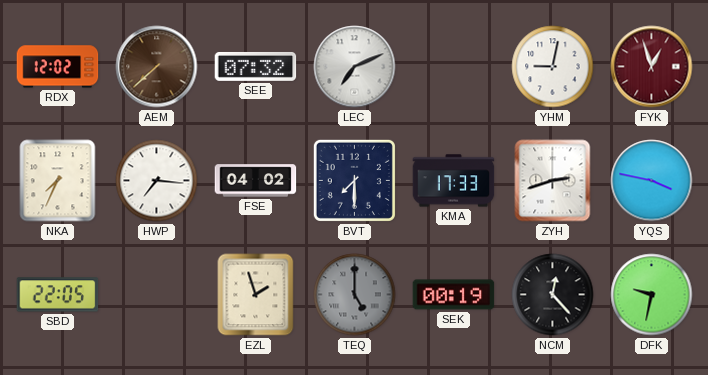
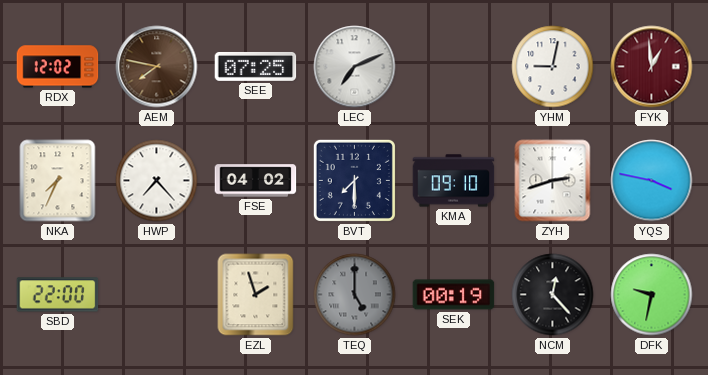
AEM: 7:38 -> 7:47
SEE: 07:32 -> 07:25
FYK: 12:57 -> 12:59
HWP: 7:16 -> 7:23
KMA: 17:33 -> 09:10
SBD: 22:05 -> 22:00
